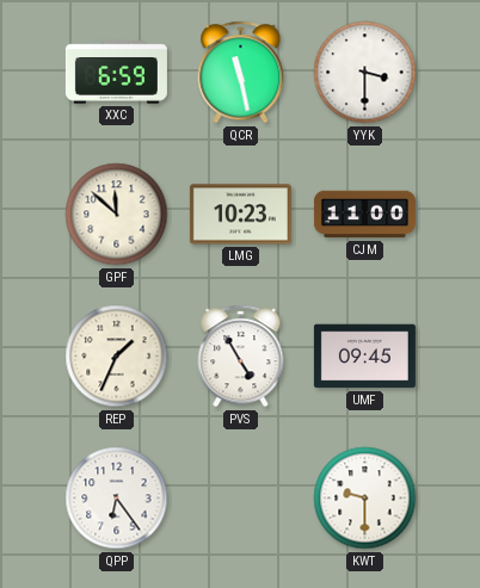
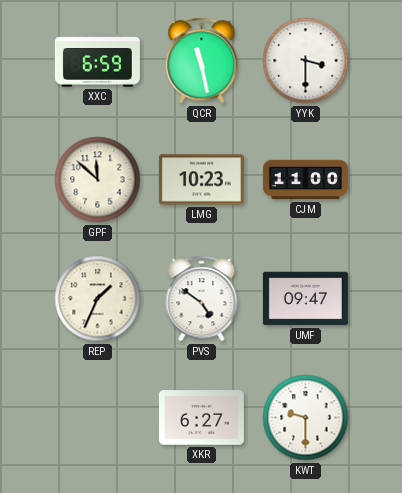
PVS: 4:55 -> 4:51
UMF: 09:45 -> 09:47
QPP: 6:24 -> none
XKR: none -> 6:27
